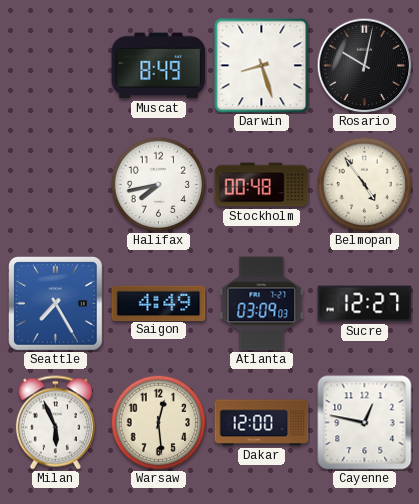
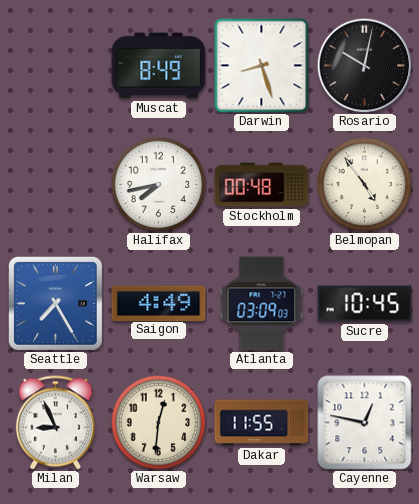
Sucre: 12:27 -> 10:45
Milan: 5:56 -> 8:56
Warsaw: 12:29 -> 12:31
Dakar: 12:00 -> 11:55
